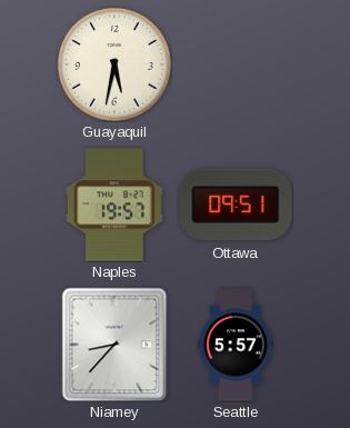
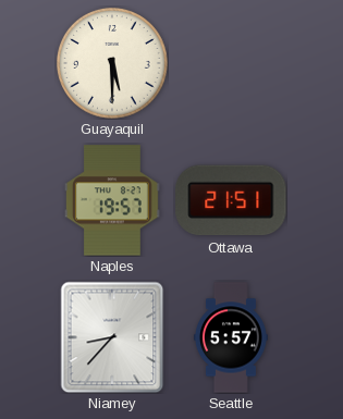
Guayaquil: 5:32 -> 5:30
Ottawa: 09:51 -> 21:51
